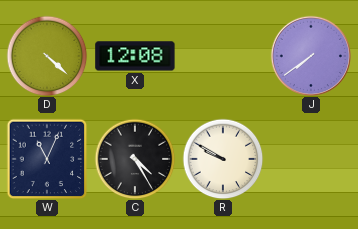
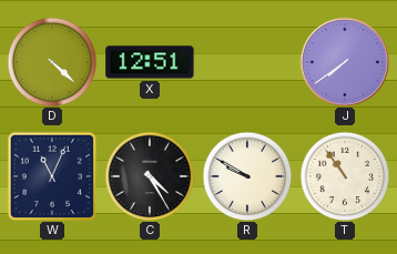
X: 12:08 -> 12:51
T: none -> 10:54
